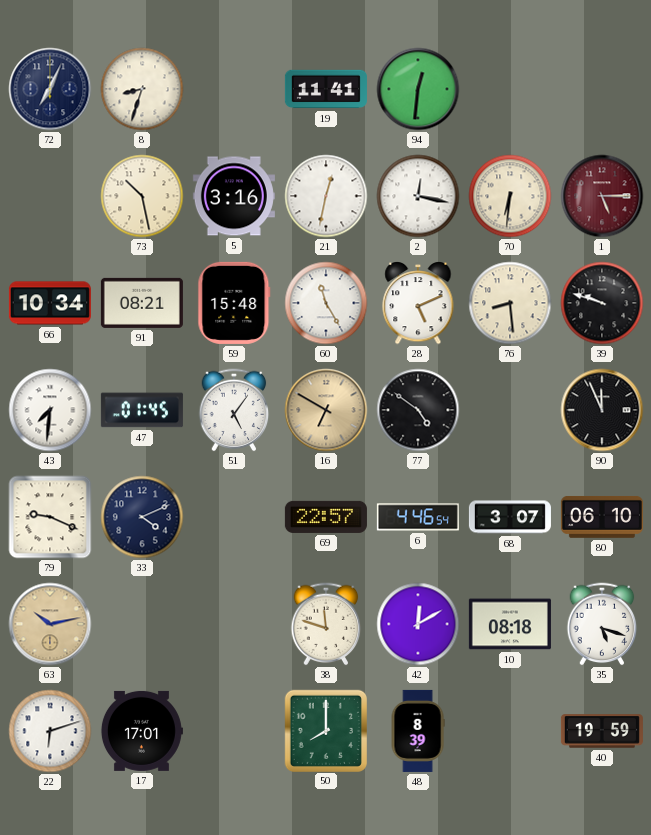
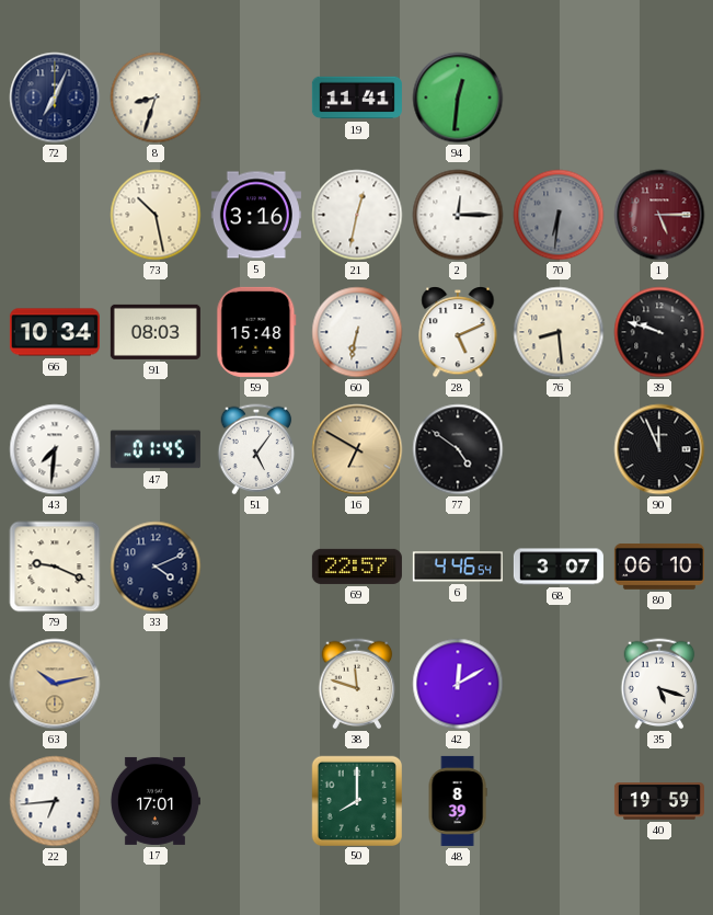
2: 12:17 -> 12:15
70 dial: cream -> grey
91: 08:21 -> 08:03
60: 11:25 -> 6:32
10: 08:18 -> none
22: 6:12 -> 6:44
